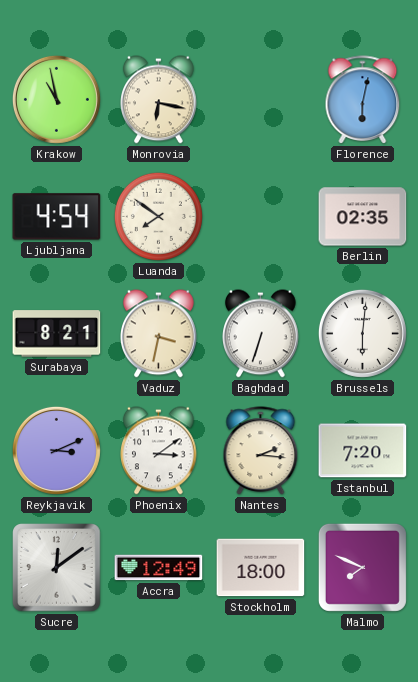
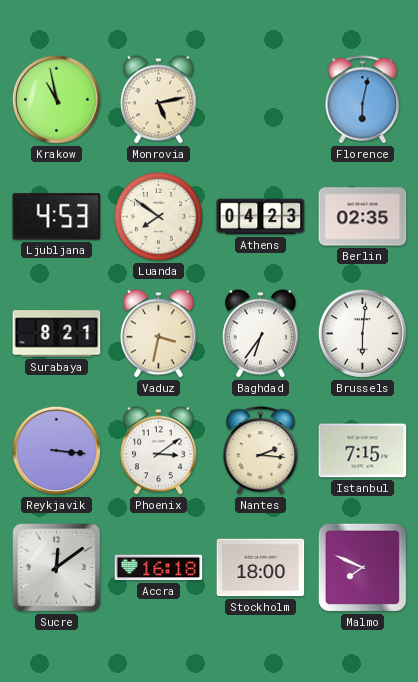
Monrovia: 6:17 -> 5:13
Ljubljana: 4:54 -> 4:53
Athens: none -> 04:23
Baghdad: 6:33 -> 6:36
Reykjavik: 3:11 -> 3:16
Istanbul: 7:20 -> 7:15
Accra: 12:49 -> 16:18
